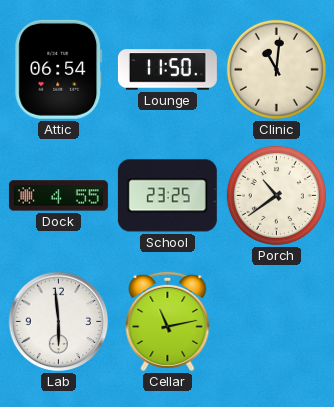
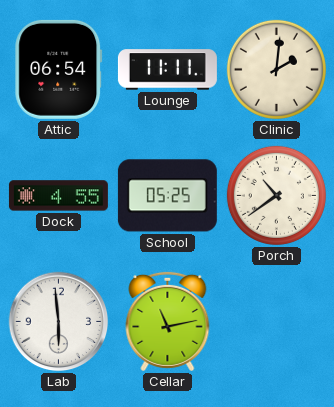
Lounge: 11:50 -> 11:11
Clinic: 11:01 -> 2:01
School: 23:25 -> 05:25
